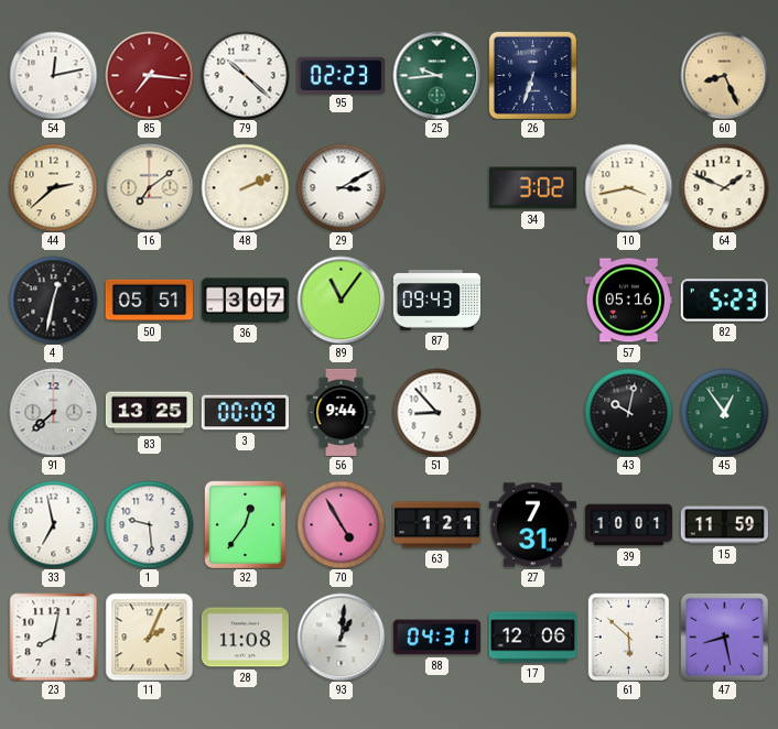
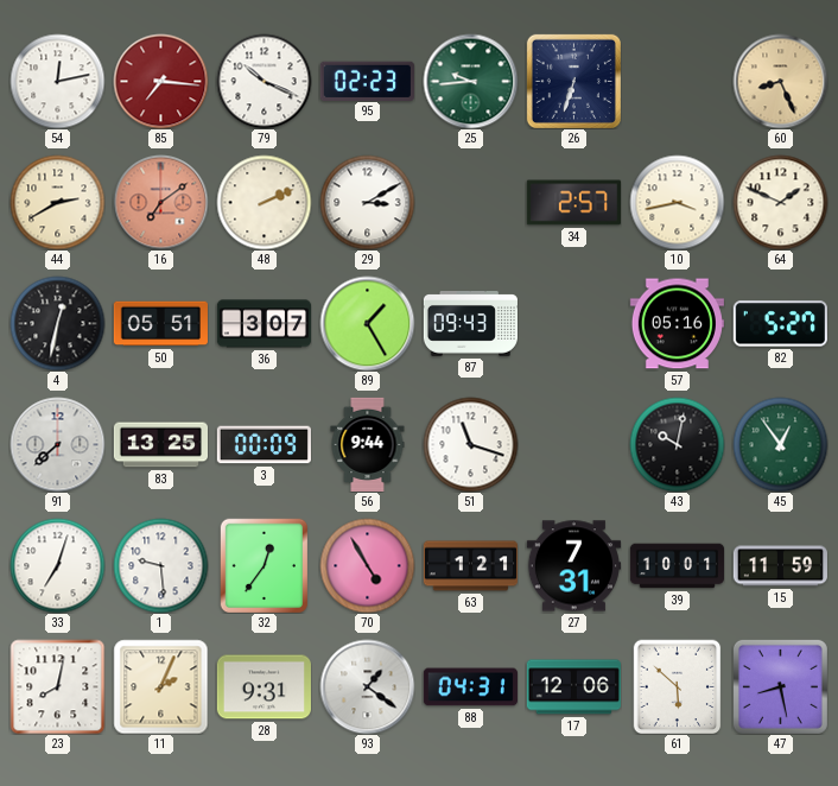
79: 10:22 -> 10:19
44: 2:38 -> 2:40
16 dial: cream -> salmon
34: 3:02 -> 2:57
89: 11:06 -> 1:25
82: 5:23 -> 5:27
51: 8:53 -> 11:18
33: 6:58 -> 7:03
28: 11:08 -> 9:31
93: 1:01 -> 1:21
